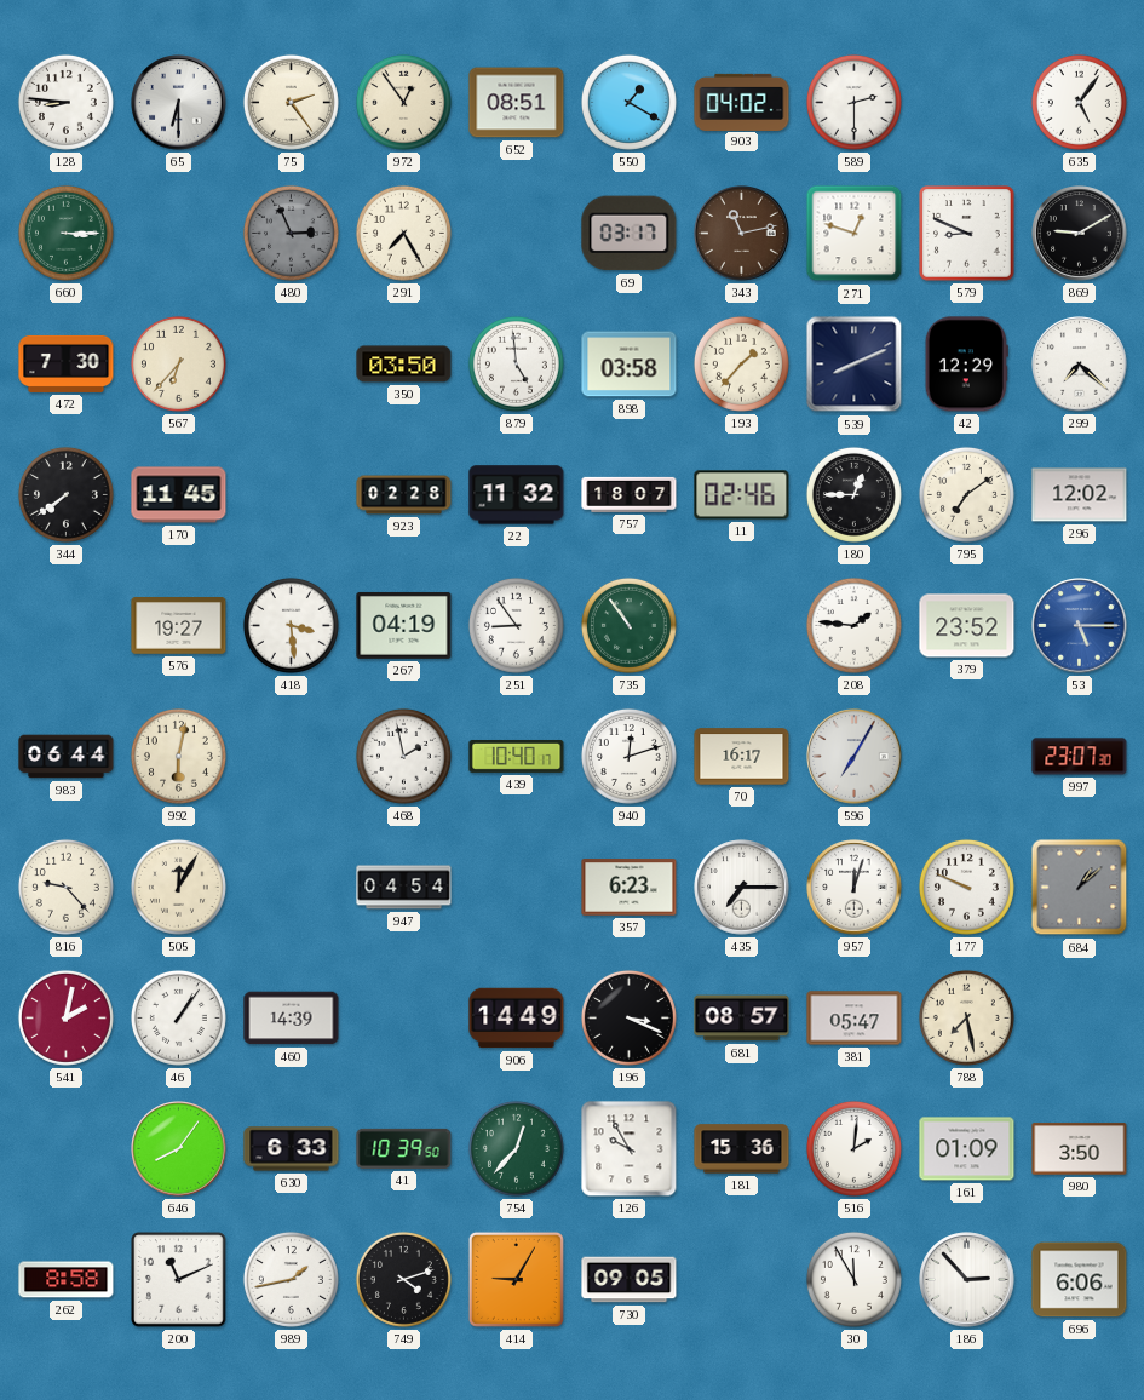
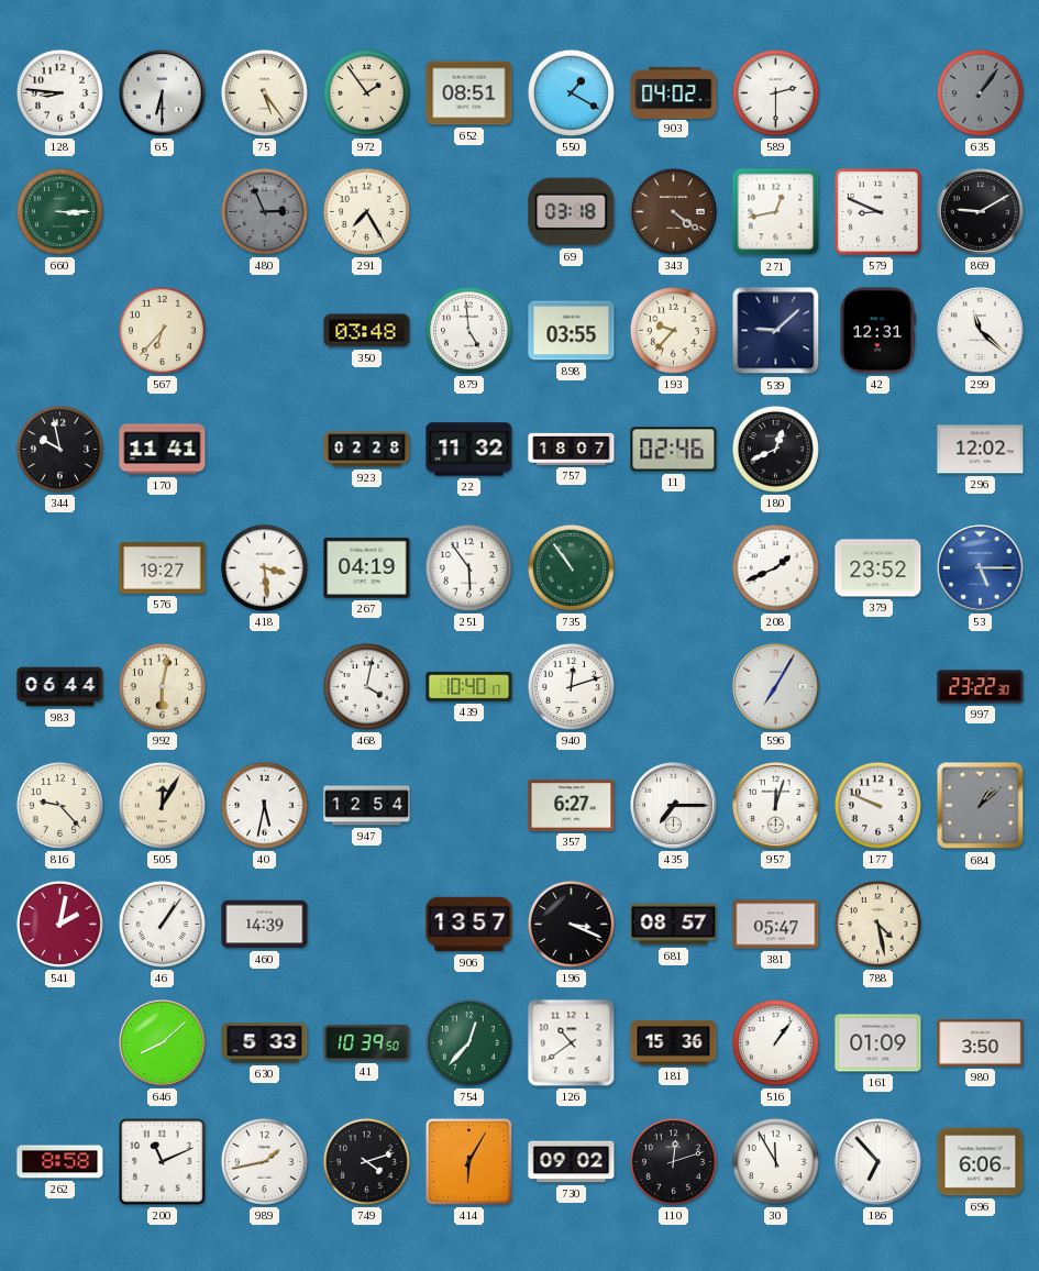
75: 2:24 -> 5:24
972: 12:54 -> 1:54
635: 5:06 -> 1:06
635 dial: white -> grey
69: 03:17 -> 03:18
343: 11:13 -> 4:21
271: 12:48 -> 12:43
472: 7:30 -> none
350: 03:50 -> 03:48
898: 03:58 -> 03:55
193: 1:37 -> 9:37
539: 8:11 -> 9:08
42: 12:29 -> 12:31
299: 7:22 -> 11:22
344: 7:39 -> 9:58
170: 11:45 -> 11:41
180: 12:45 -> 12:41
795: 7:09 -> none
251: 8:54 -> 5:54
208: 1:46 -> 1:41
468: 1:58 -> 4:02
70: 16:17 -> none
997: 23:07 -> 23:22
40: none -> 5:32
947: 04:54 -> 12:54
357: 6:23 -> 6:27
906: 14:49 -> 13:57
788: 7:28 -> 4:28
646: 8:06 -> 8:08
630: 6:33 -> 5:33
126: 9:55 -> 10:39
516: 2:01 -> 1:06
414: 9:05 -> 6:05
730: 09:05 -> 09:02
110: none -> 12:12
186: 2:53 -> 6:53
